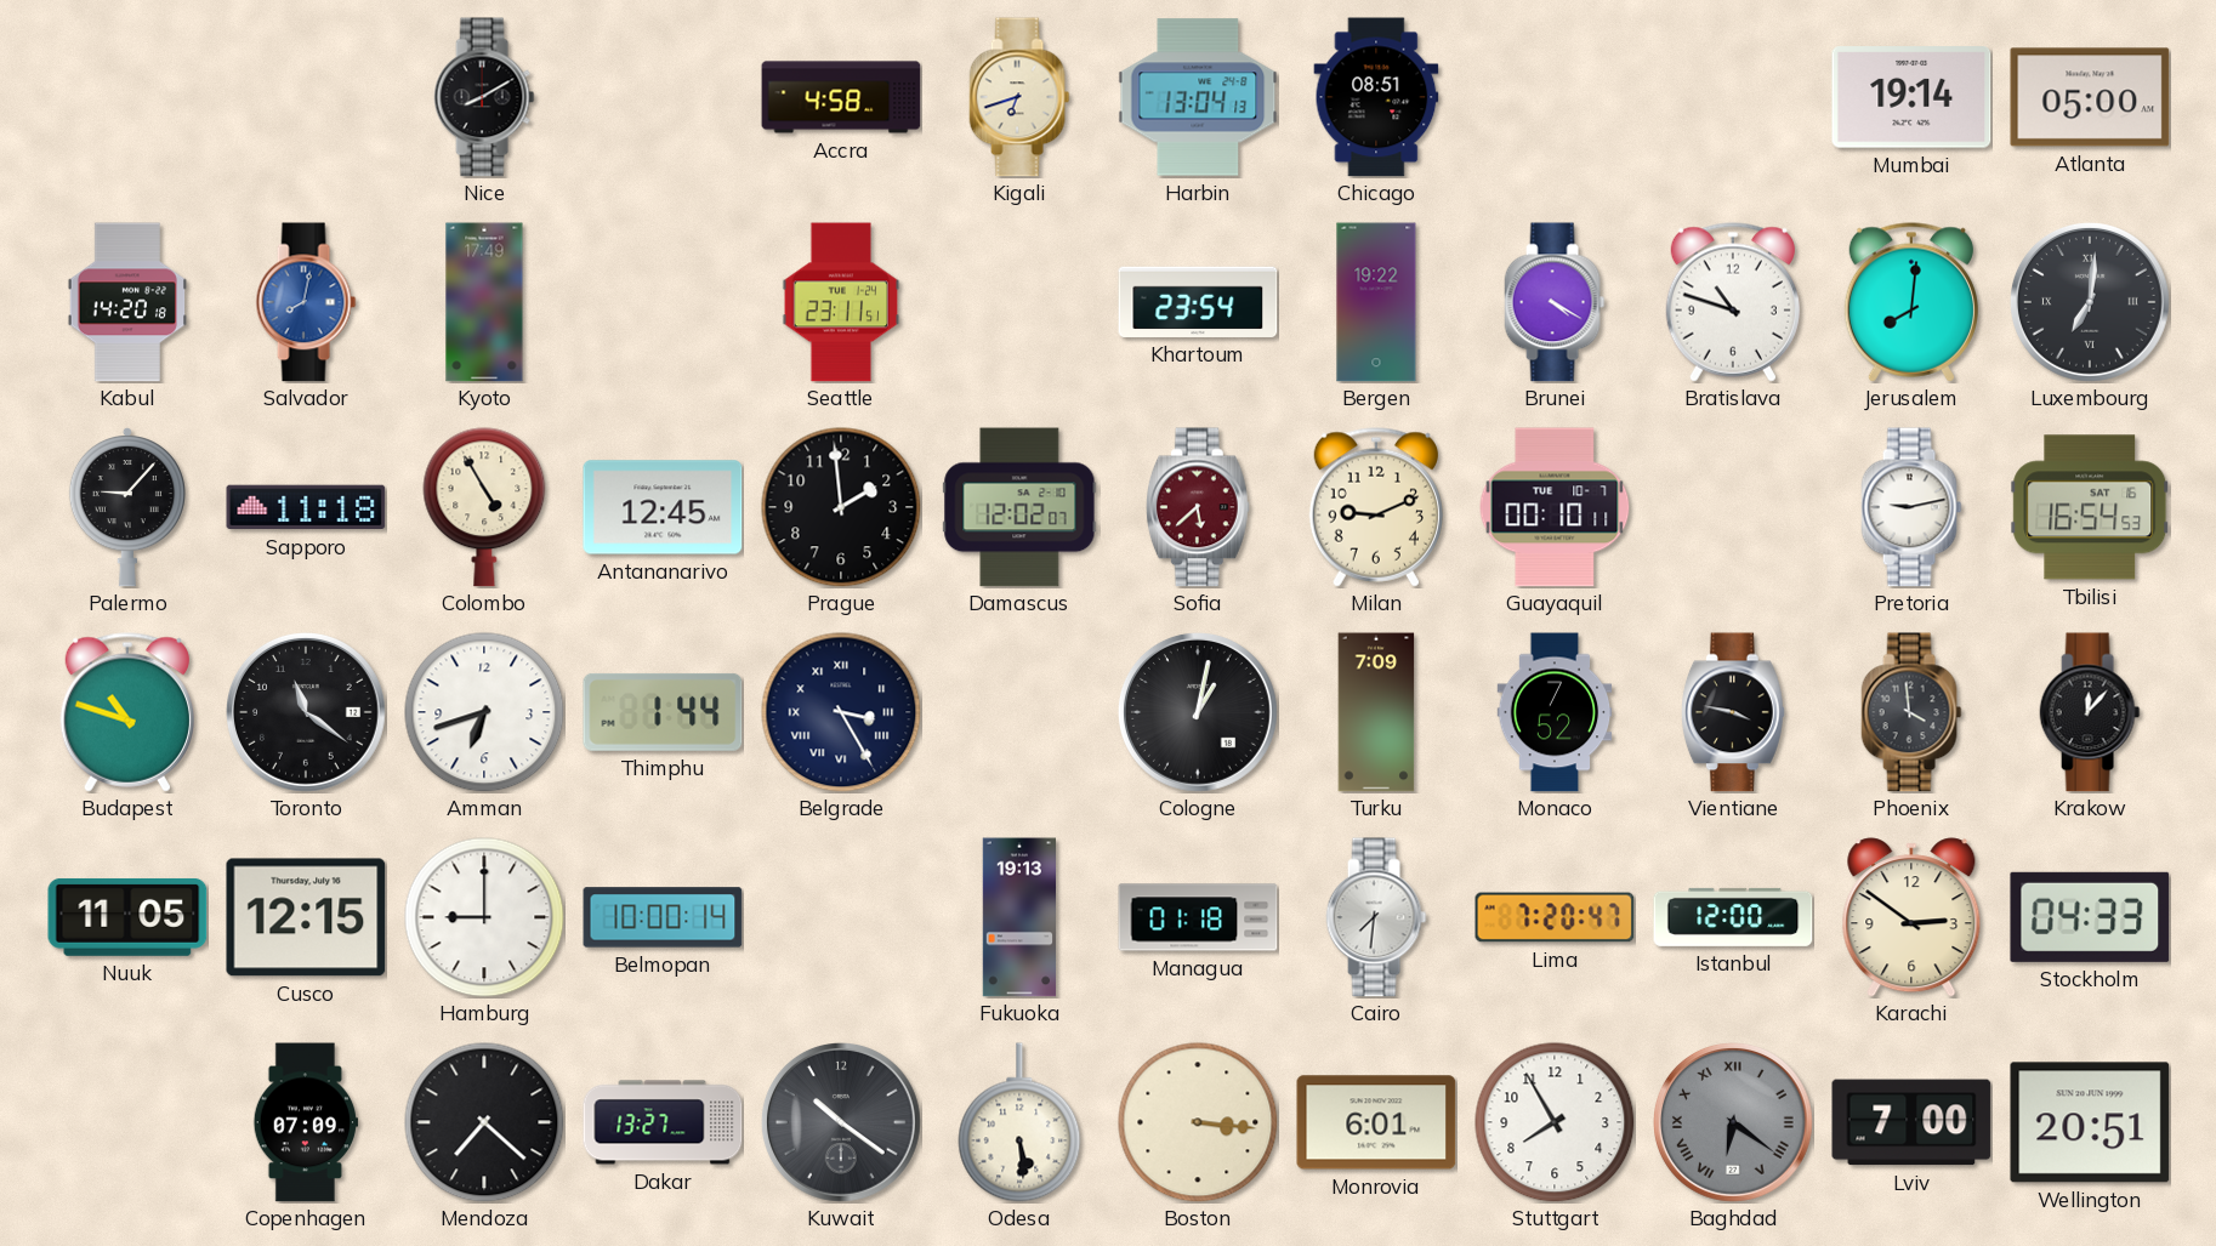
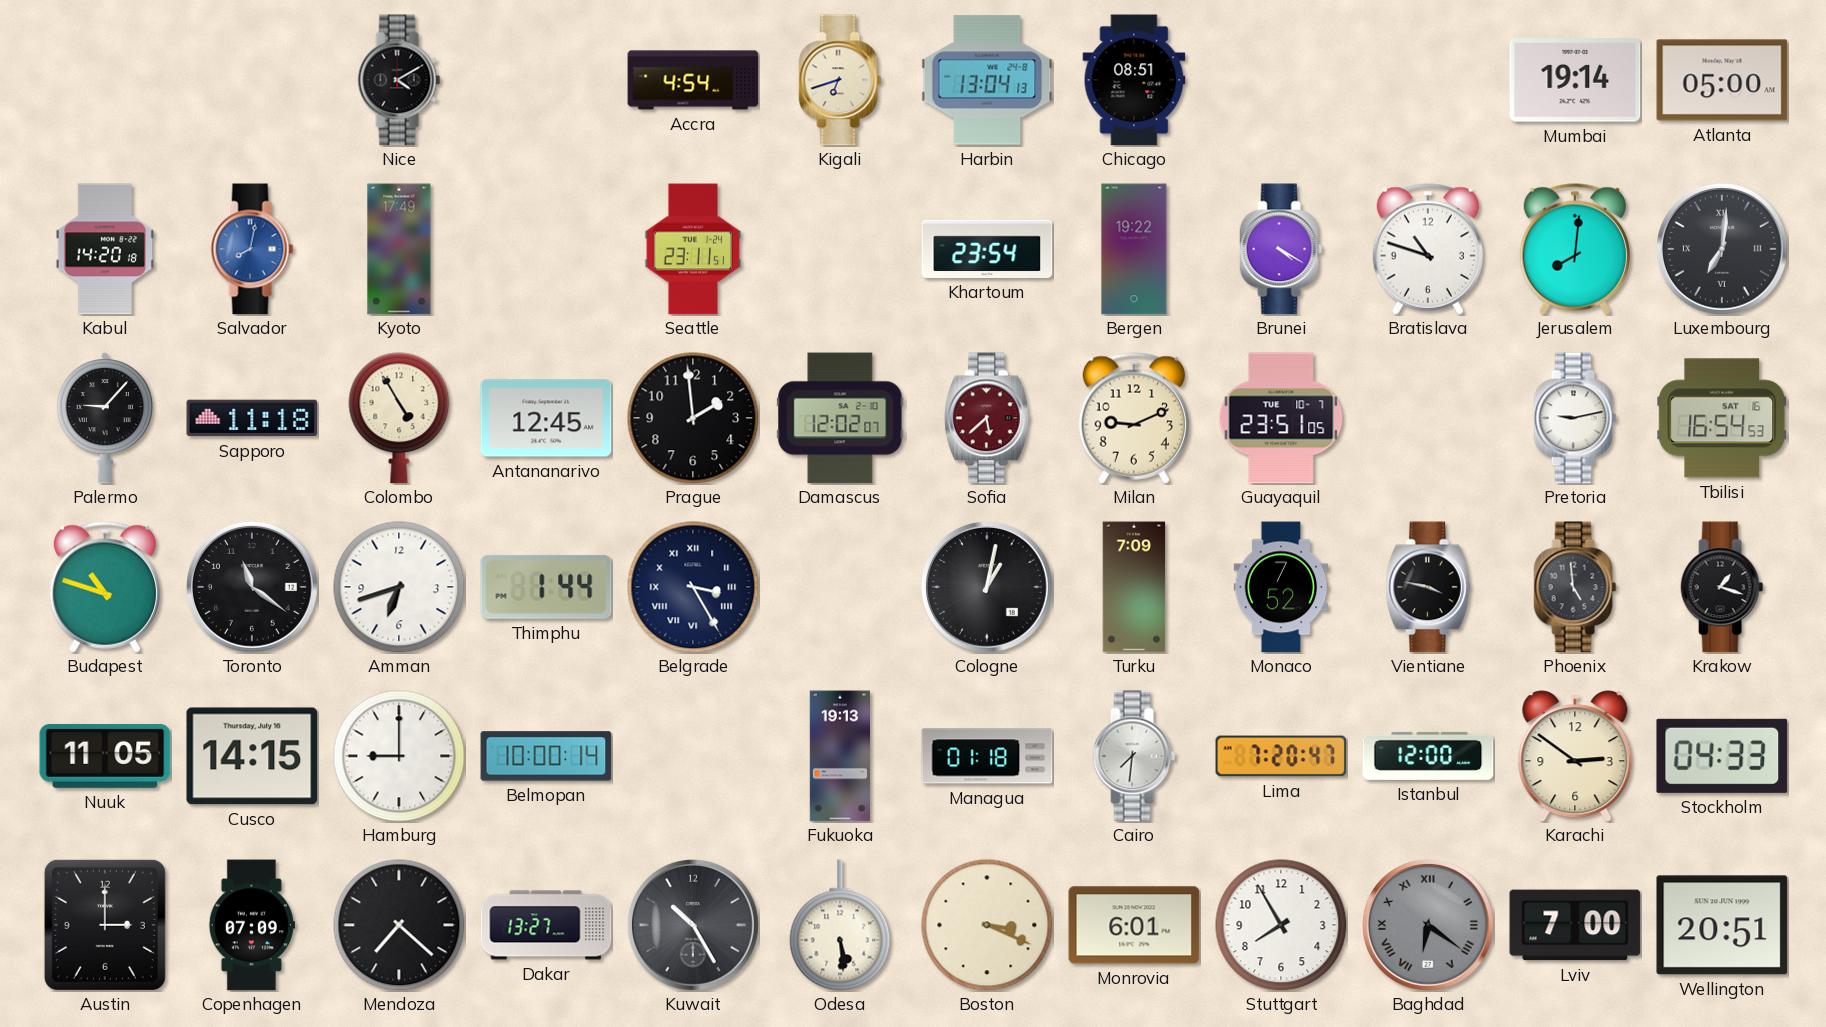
Nice: 8:10 -> 4:10
Accra: 4:58 -> 4:54
Guayaquil: 00:10 -> 23:51
Phoenix: 3:59 -> 4:59
Krakow: 12:07 -> 1:18
Cusco: 12:15 -> 14:15
Austin: none -> 3:00
Kuwait: 10:21 -> 10:25
Boston: 3:16 -> 3:19
